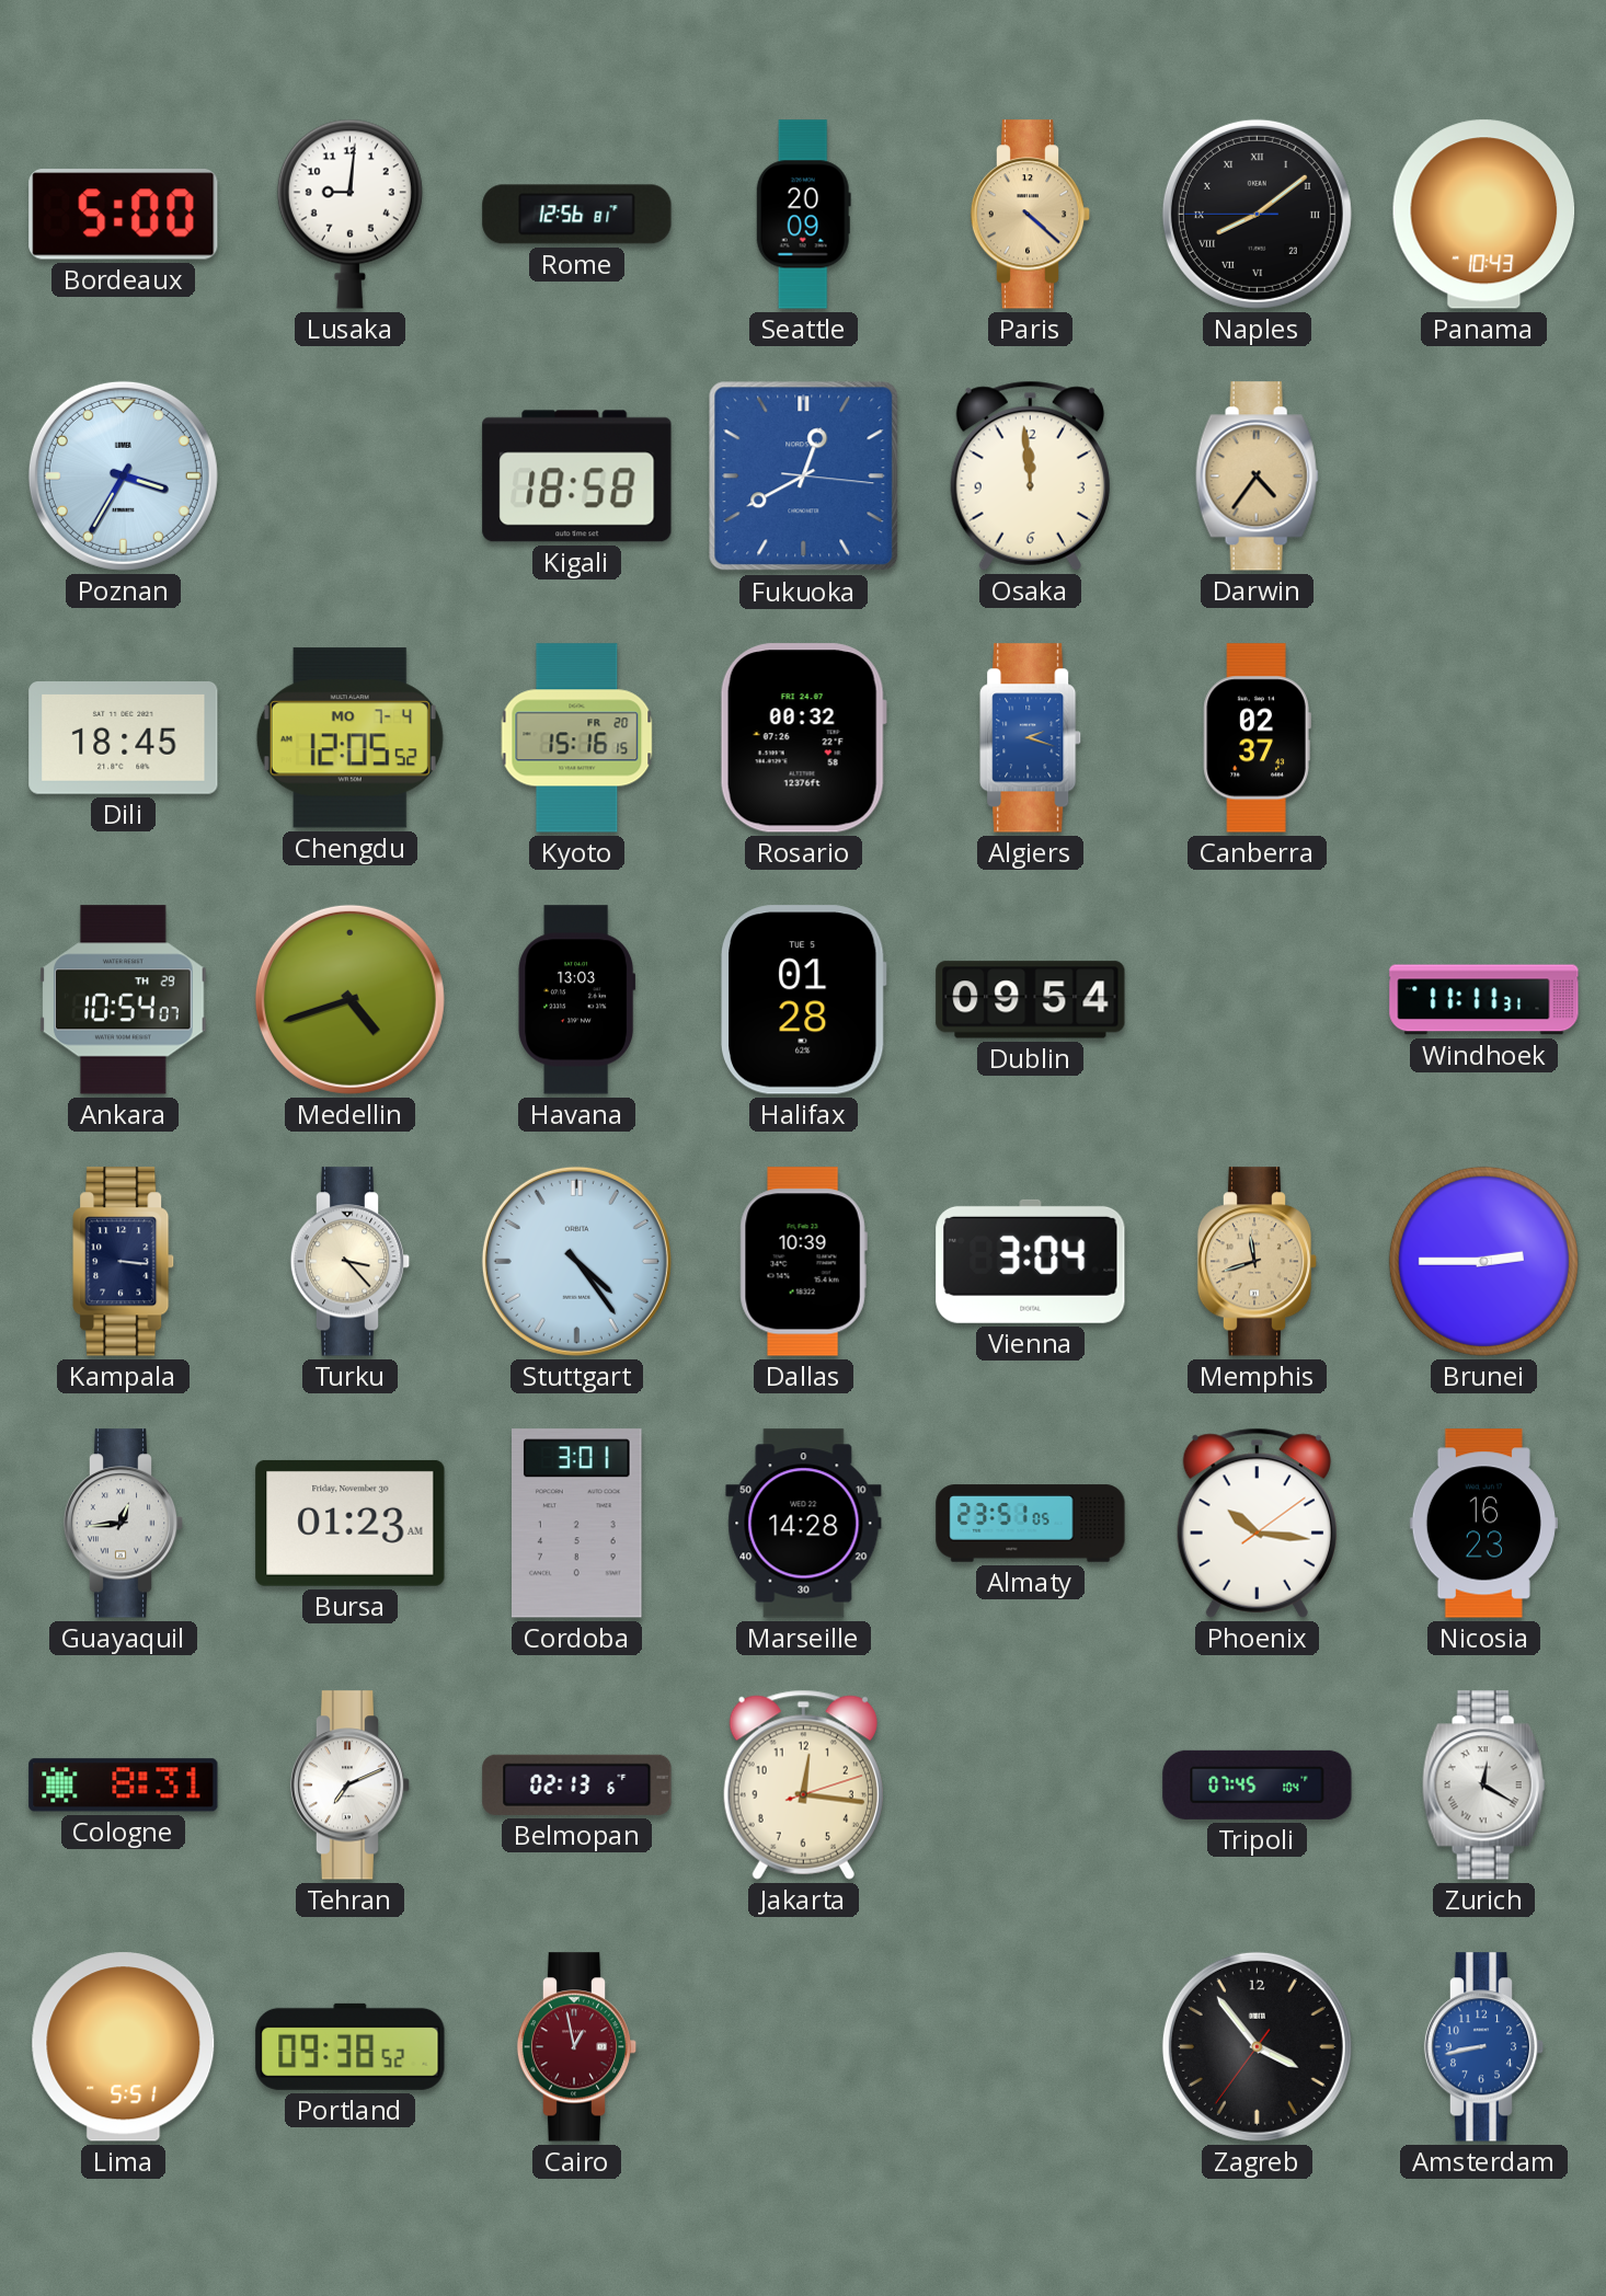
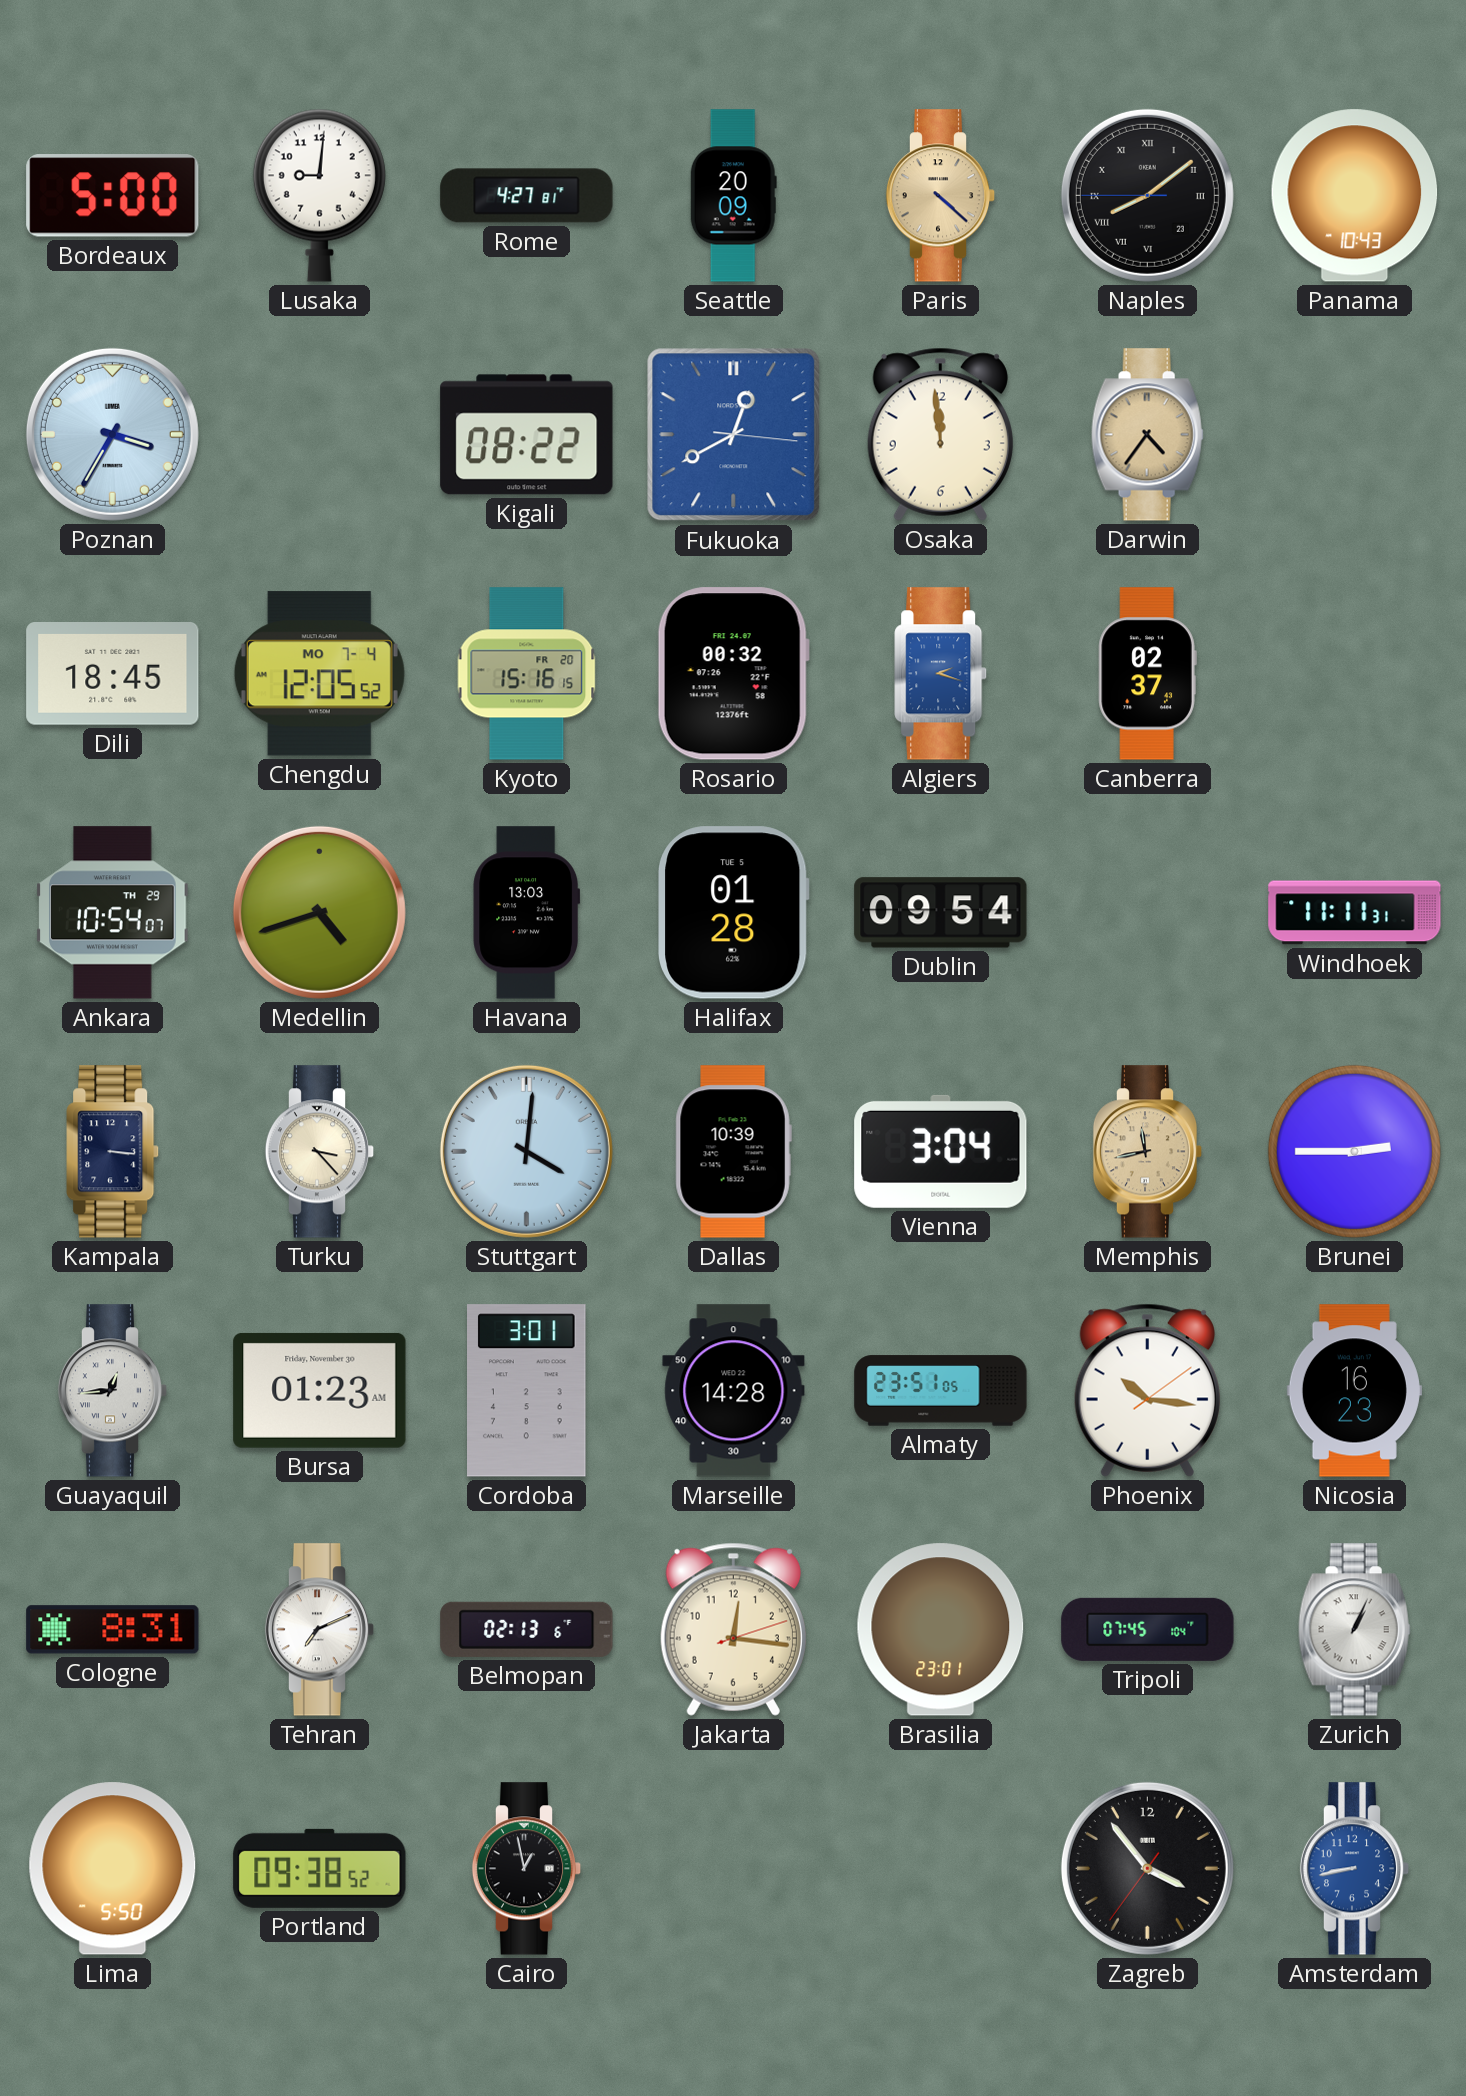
Rome: 12:56 -> 4:27
Kigali: 18:58 -> 08:22
Stuttgart: 4:24 -> 4:01
Memphis: 11:42 -> 11:43
Brasilia: none -> 23:01
Zurich: 12:20 -> 1:04
Lima: 5:51 -> 5:50
Cairo dial: burgundy -> black
